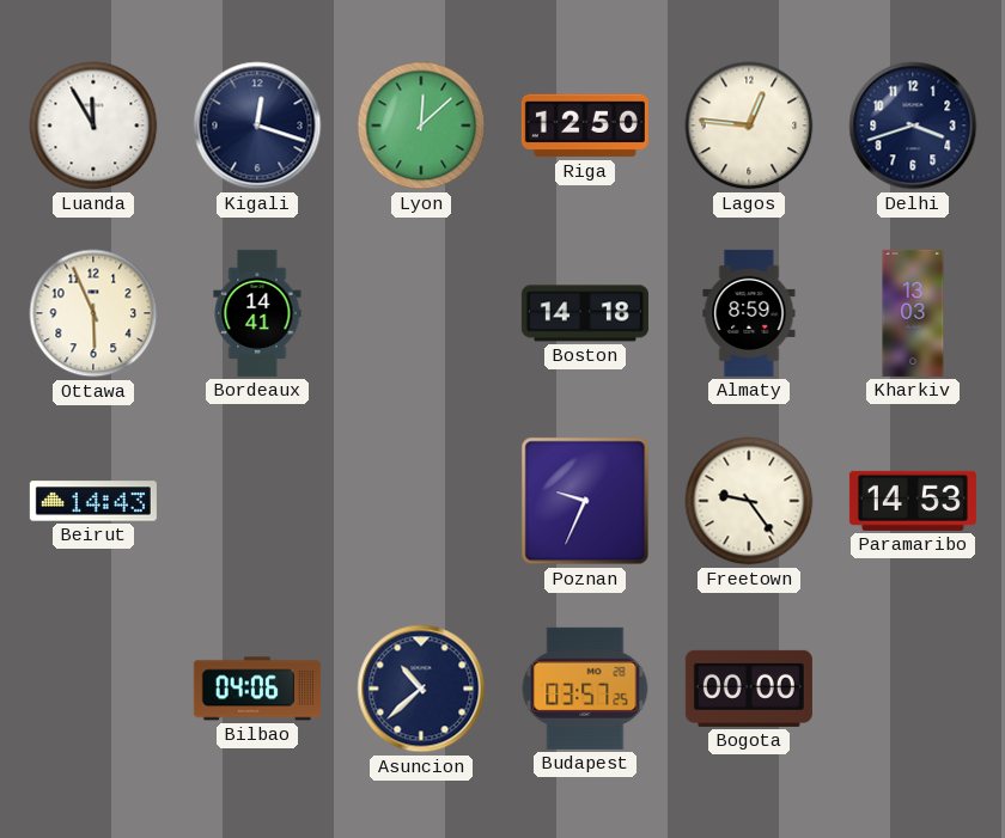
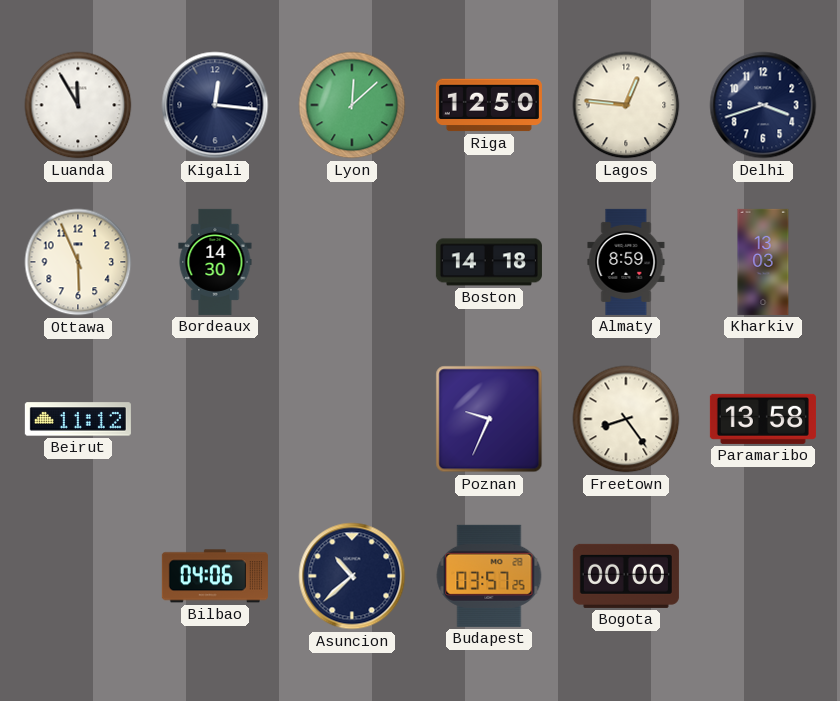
Kigali: 12:18 -> 12:16
Bordeaux: 14:41 -> 14:30
Beirut: 14:43 -> 11:12
Freetown: 9:24 -> 8:24
Paramaribo: 14:53 -> 13:58
